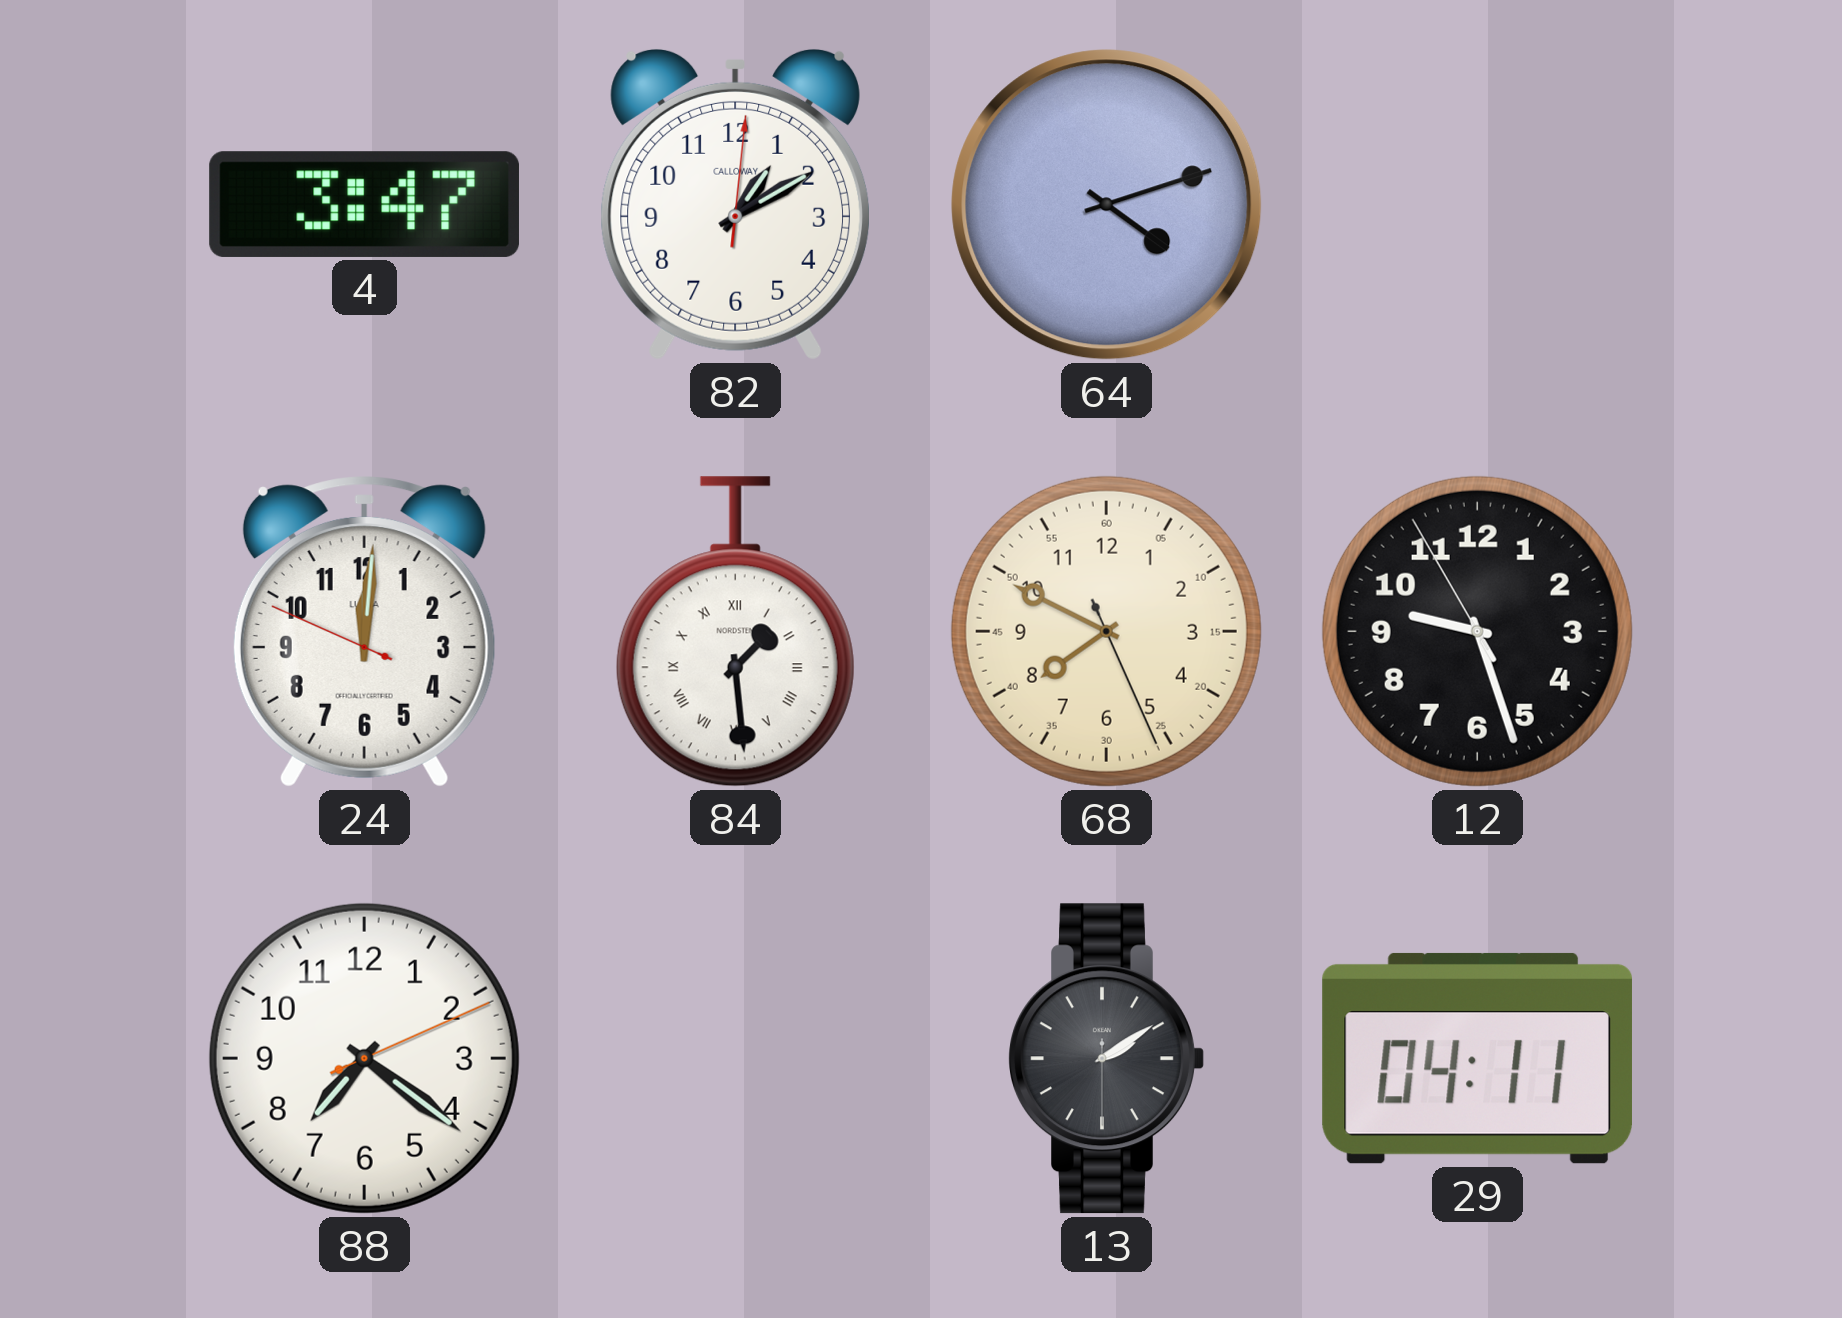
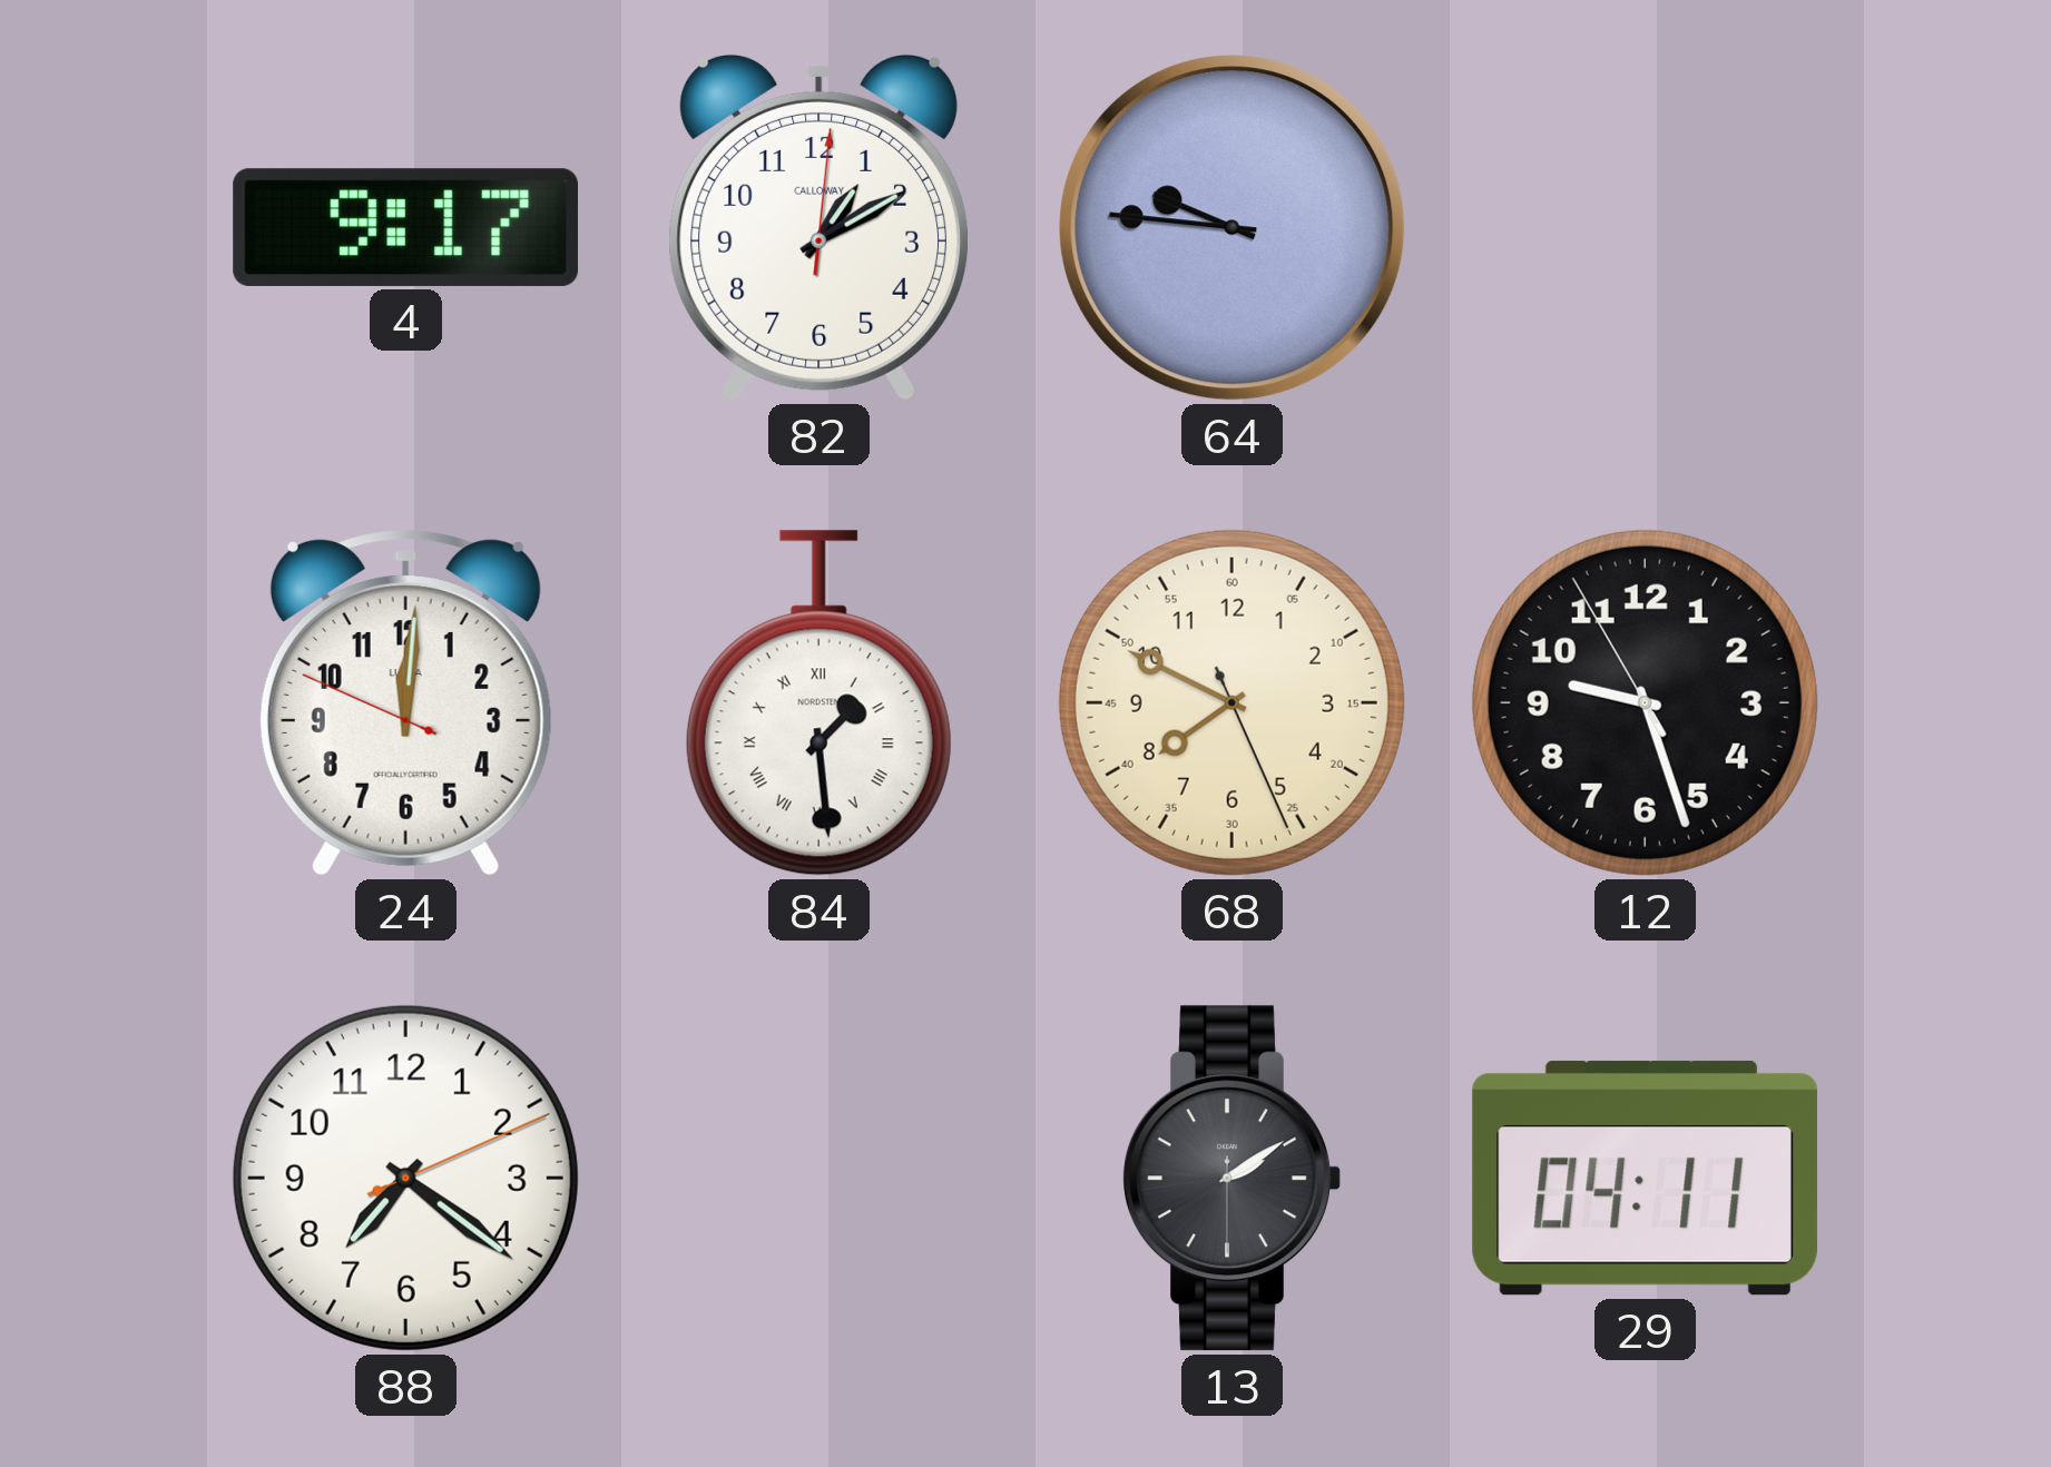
4: 3:47 -> 9:17
64: 4:12 -> 9:46
